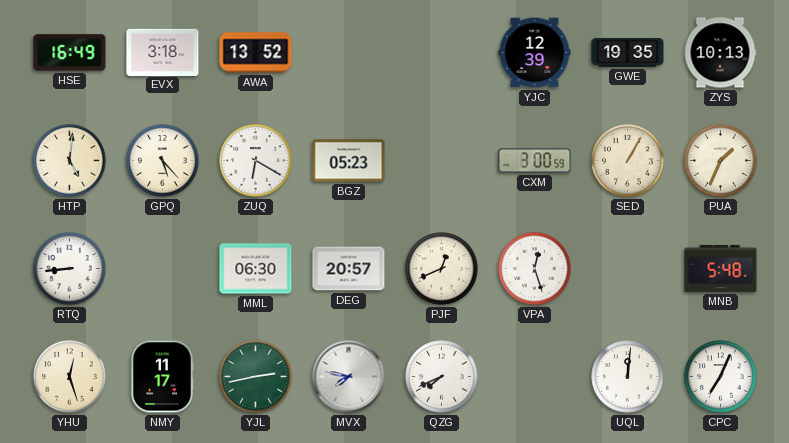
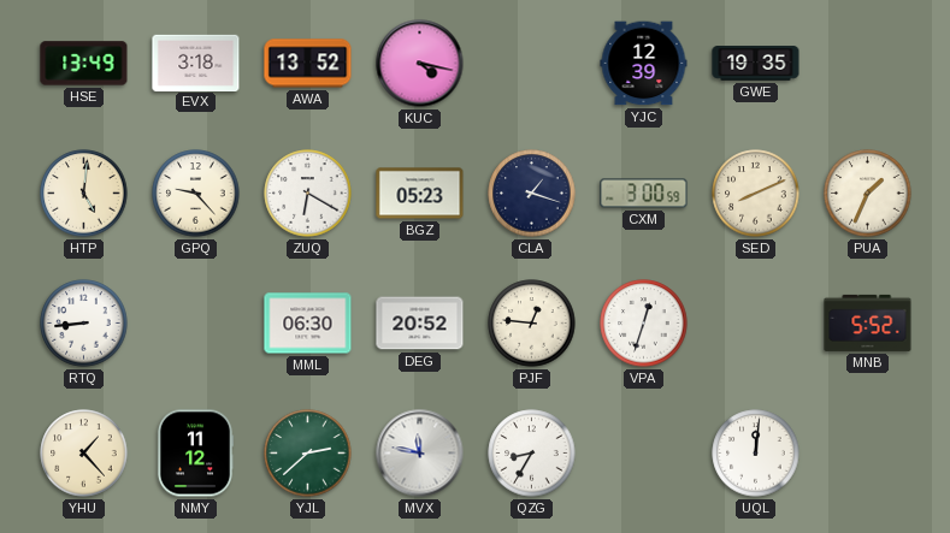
HSE: 16:49 -> 13:49
KUC: none -> 4:17
ZYS: 10:13 -> none
GPQ: 5:23 -> 9:23
CLA: none -> 1:18
SED: 1:05 -> 8:11
DEG: 20:57 -> 20:52
PJF: 12:41 -> 12:46
VPA: 12:27 -> 12:33
MNB: 5:48 -> 5:52
YHU: 12:27 -> 1:23
NMY: 11:17 -> 11:12
YJL: 2:43 -> 2:38
MVX: 7:47 -> 11:47
QZG: 7:41 -> 8:35
CPC: 7:04 -> none
